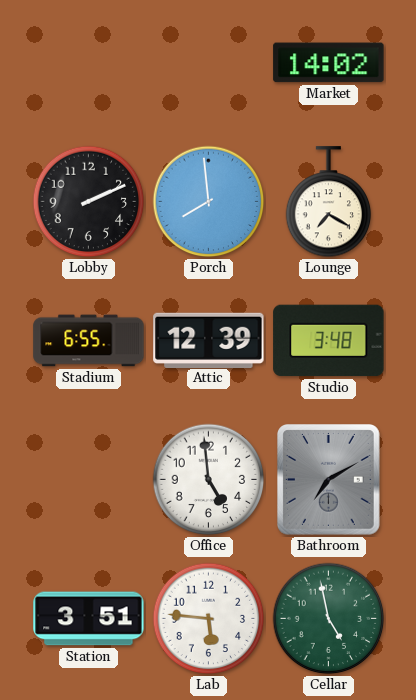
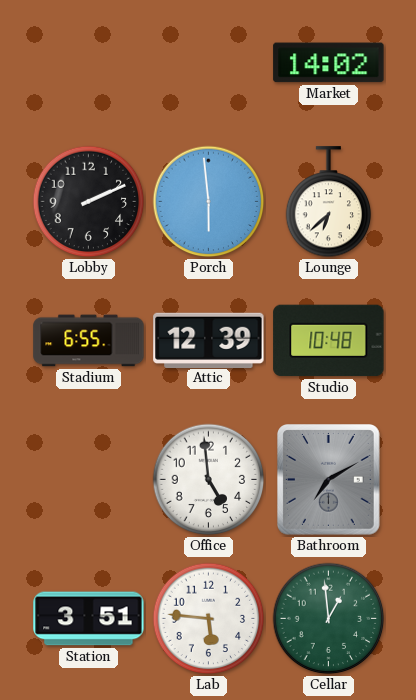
Porch: 7:59 -> 5:59
Lounge: 7:20 -> 6:38
Studio: 3:48 -> 10:48
Cellar: 4:58 -> 12:59
